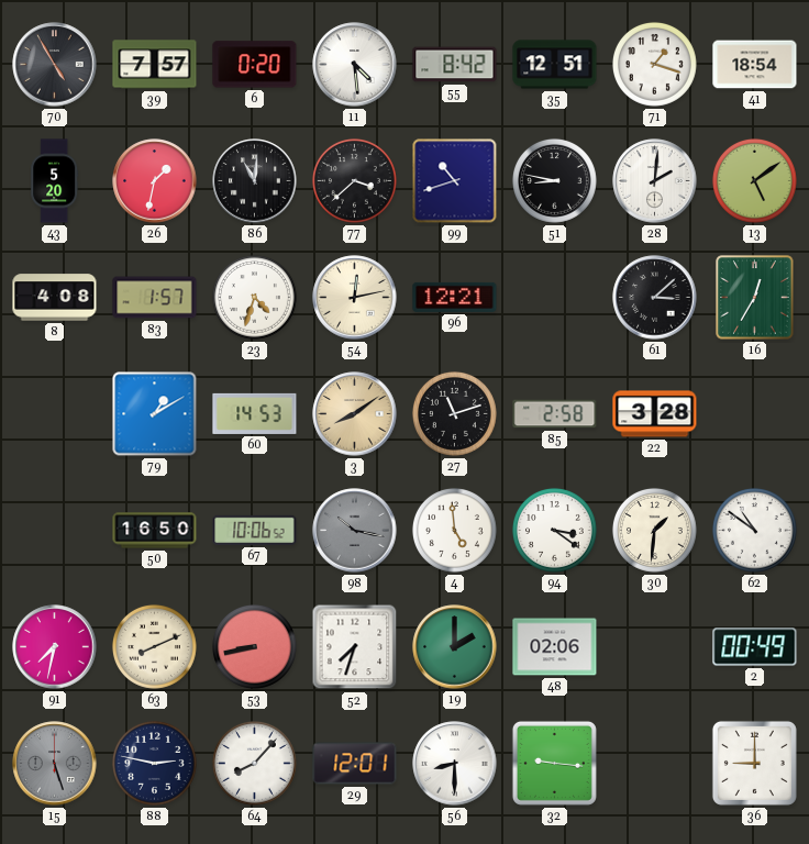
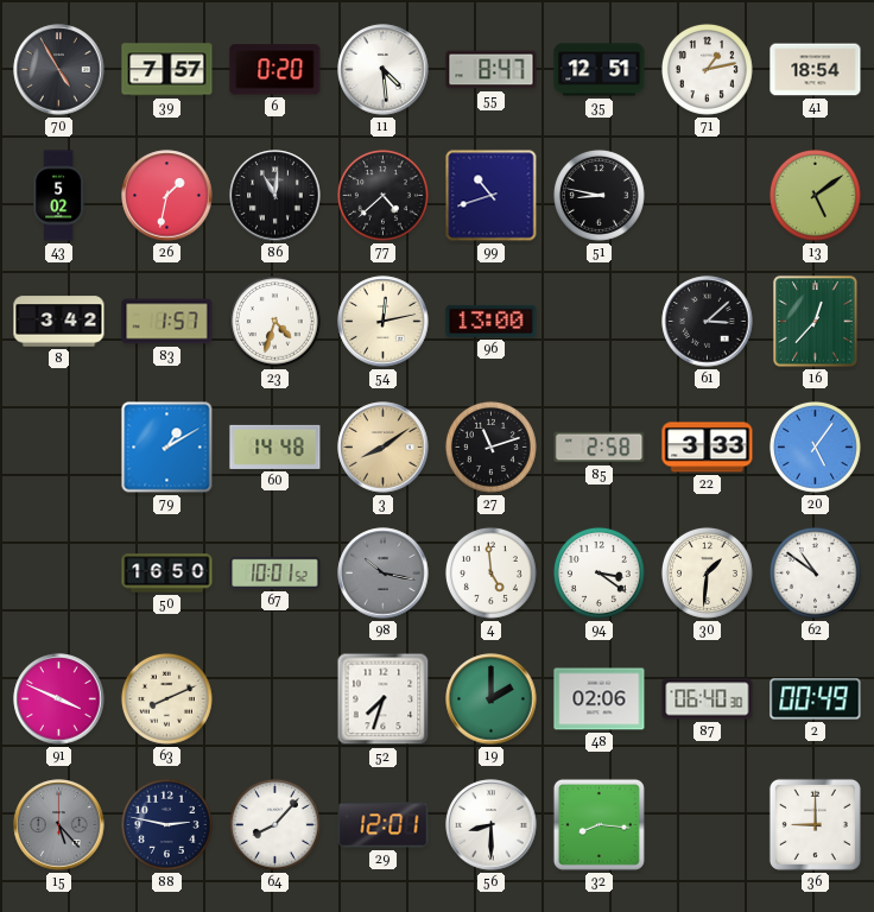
55: 8:42 -> 8:47
71: 1:18 -> 1:13
43: 5:20 -> 5:02
77: 3:38 -> 4:38
28: 2:01 -> none
8: 4:08 -> 3:42
96: 12:21 -> 13:00
16: 12:35 -> 12:37
60: 14:53 -> 14:48
22: 3:28 -> 3:33
20: none -> 5:06
67: 10:06 -> 10:01
91: 7:32 -> 3:49
53: 8:43 -> none
87: none -> 06:40
15: 5:27 -> 5:23
32: 9:16 -> 8:16
